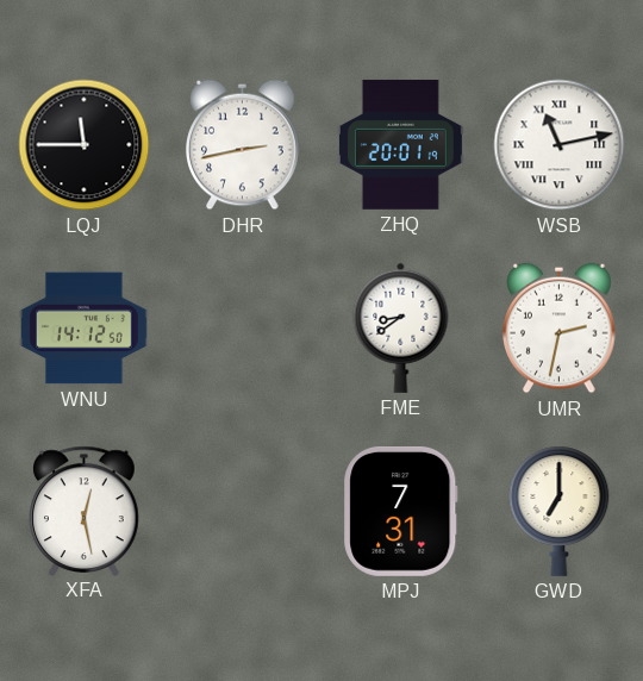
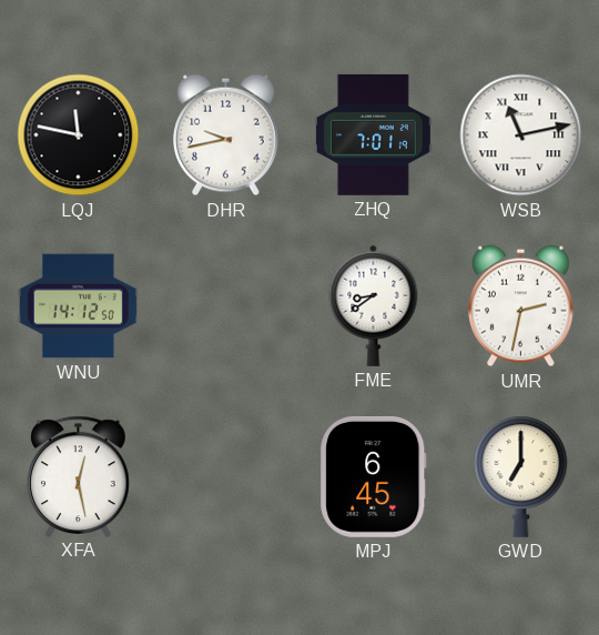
LQJ: 11:45 -> 11:47
DHR: 2:43 -> 9:43
ZHQ: 20:01 -> 7:01
MPJ: 7:31 -> 6:45
